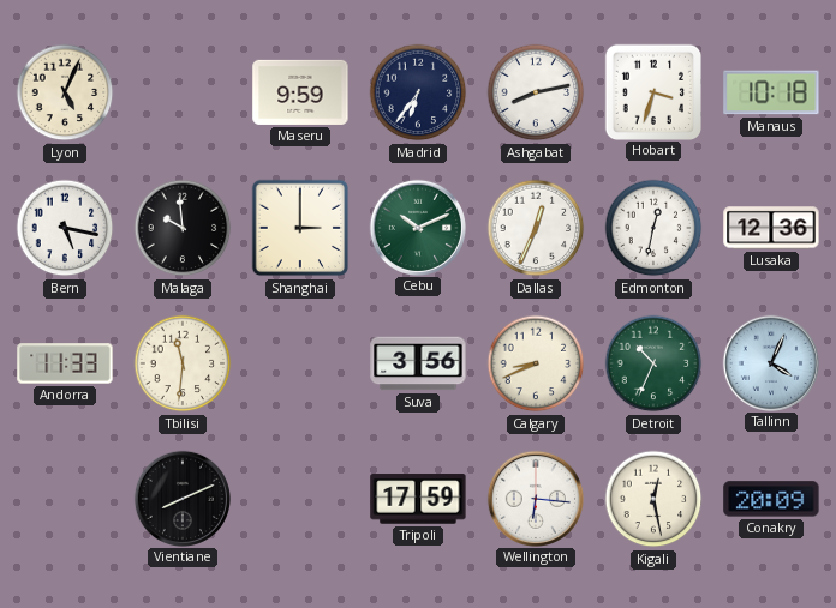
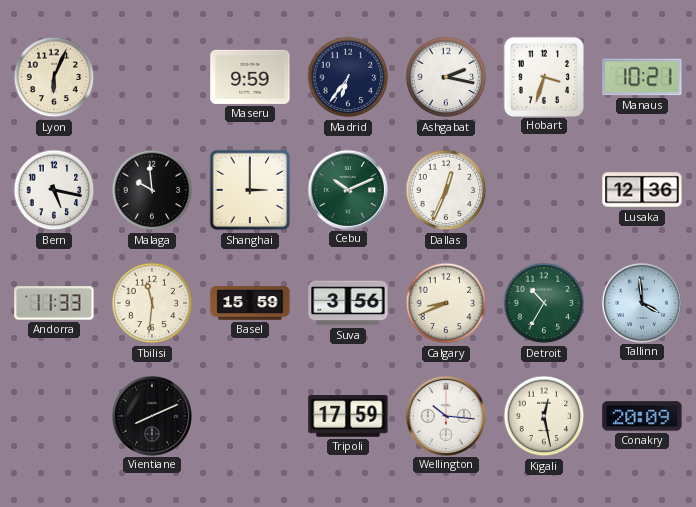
Lyon: 5:04 -> 6:04
Ashgabat: 8:13 -> 2:17
Manaus: 10:18 -> 10:21
Edmonton: 12:32 -> none
Basel: none -> 15:59
Detroit: 10:34 -> 10:35
Tallinn: 4:04 -> 3:59
Wellington: 6:16 -> 10:16
